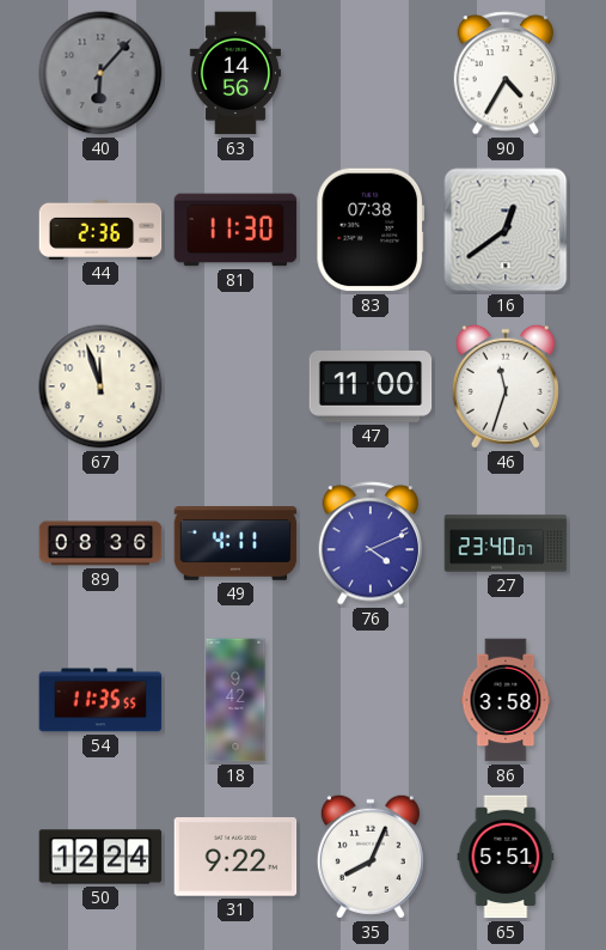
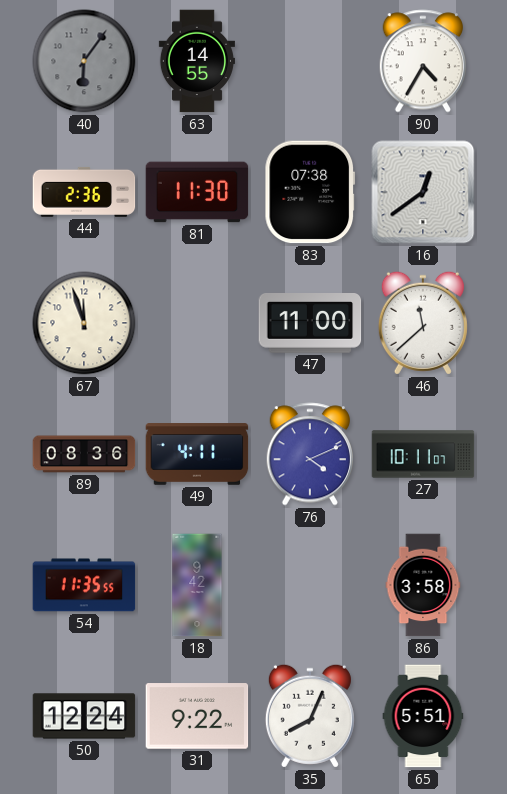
40: 6:07 -> 6:06
63: 14:56 -> 14:55
46: 11:33 -> 11:38
27: 23:40 -> 10:11
